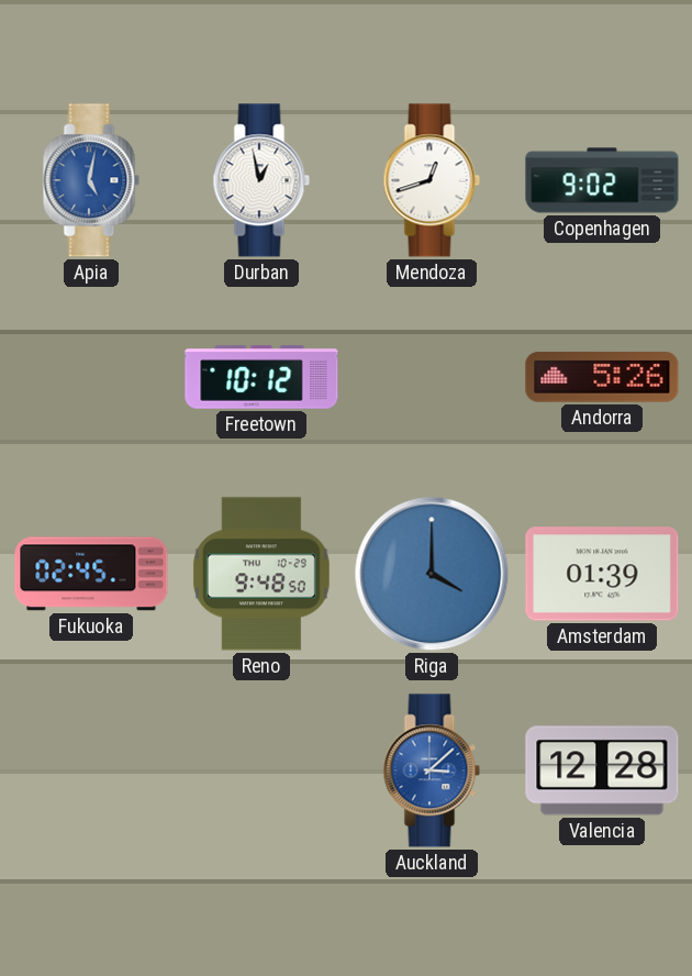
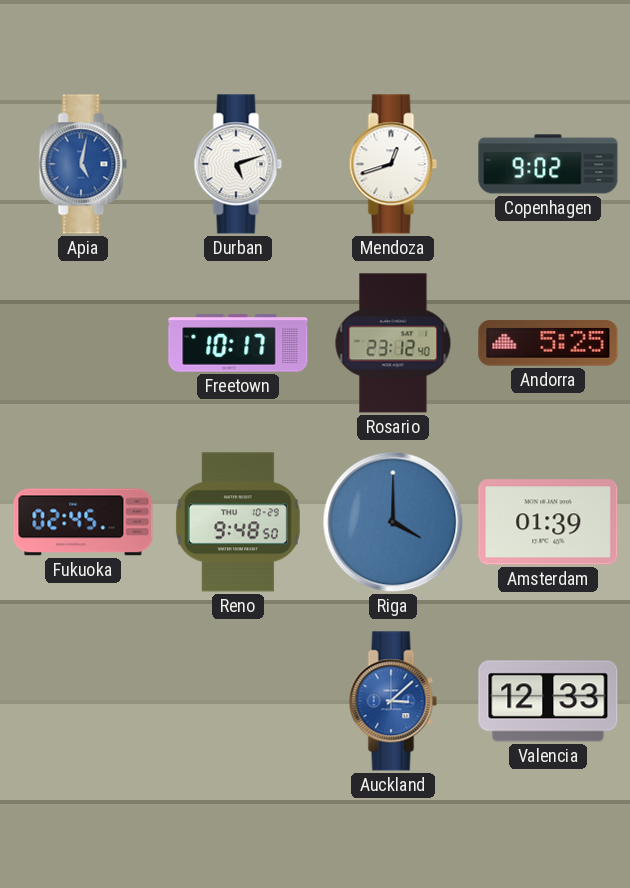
Durban: 12:58 -> 5:12
Freetown: 10:12 -> 10:17
Rosario: none -> 23:12
Andorra: 5:26 -> 5:25
Valencia: 12:28 -> 12:33
